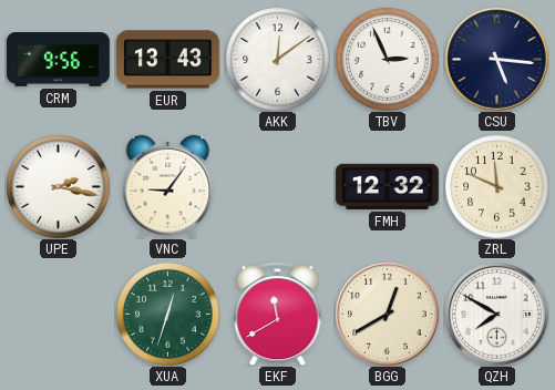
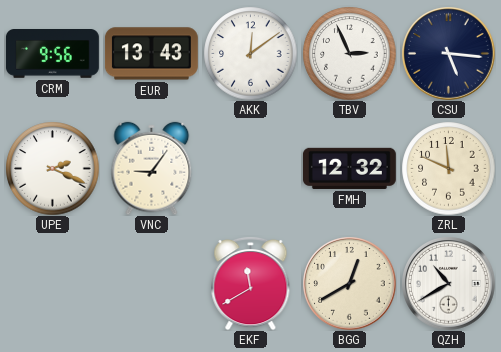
UPE: 2:17 -> 2:19
XUA: 12:33 -> none
QZH: 7:50 -> 10:40
